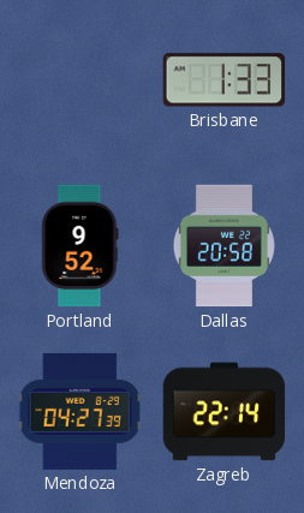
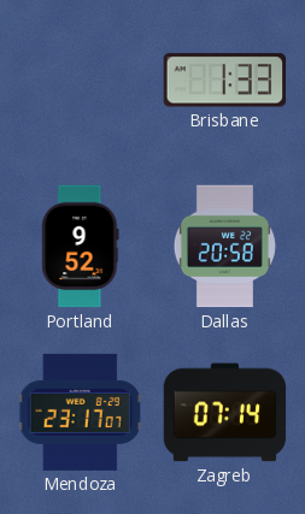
Mendoza: 04:27 -> 23:17
Zagreb: 22:14 -> 07:14
